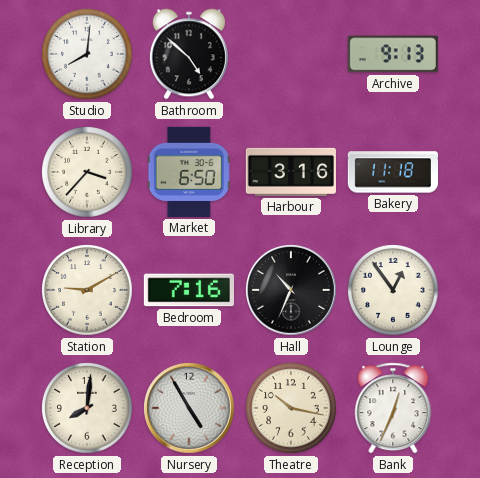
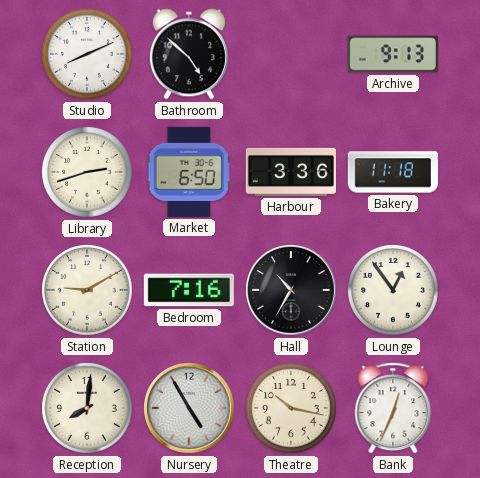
Studio: 8:01 -> 8:11
Library: 3:37 -> 2:42
Harbour: 3:16 -> 3:36
Hall: 10:34 -> 10:35
